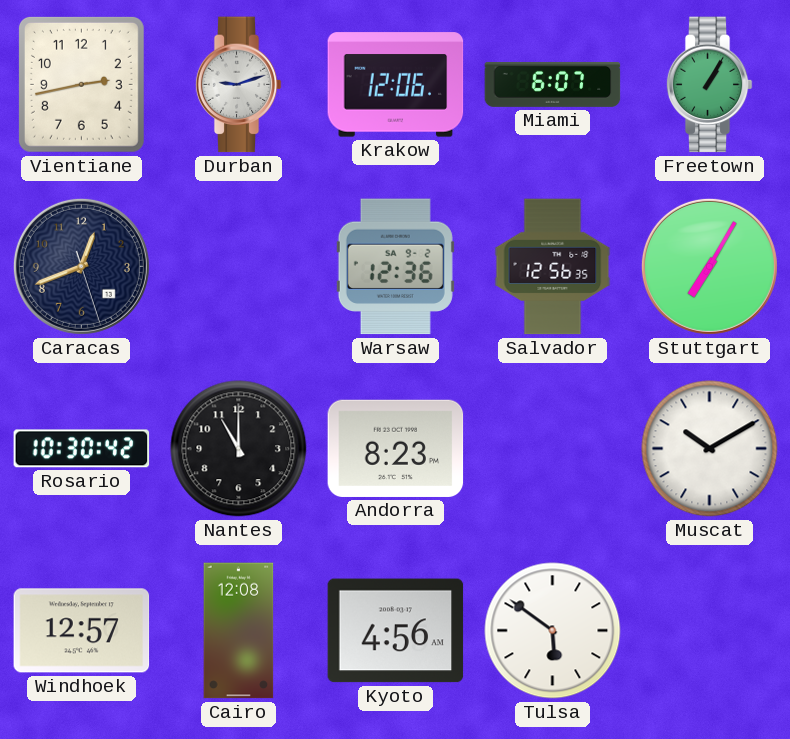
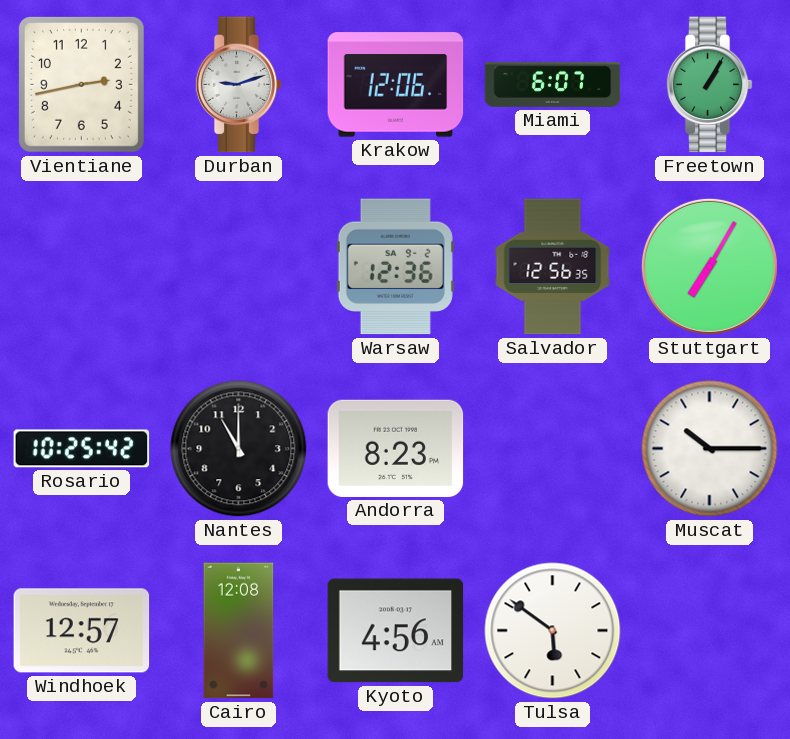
Caracas: 12:41 -> none
Rosario: 10:30 -> 10:25
Muscat: 10:10 -> 10:15
